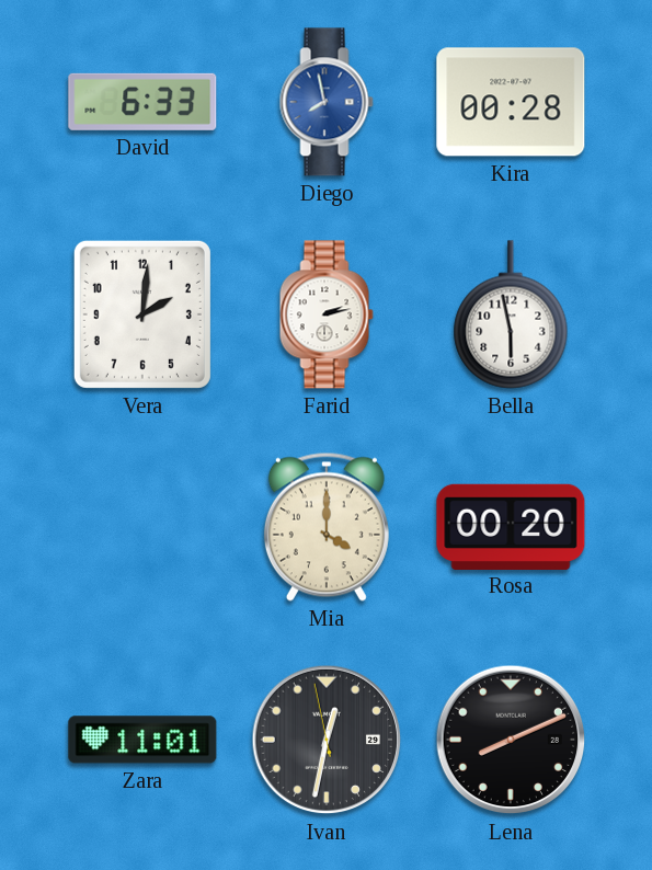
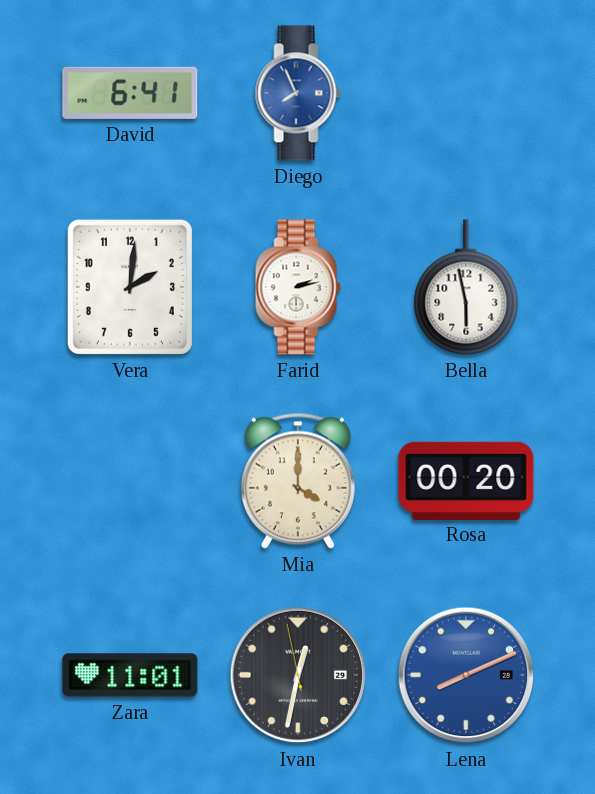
David: 6:33 -> 6:41
Diego: 7:58 -> 7:56
Kira: 00:28 -> none
Lena dial: black -> blue
